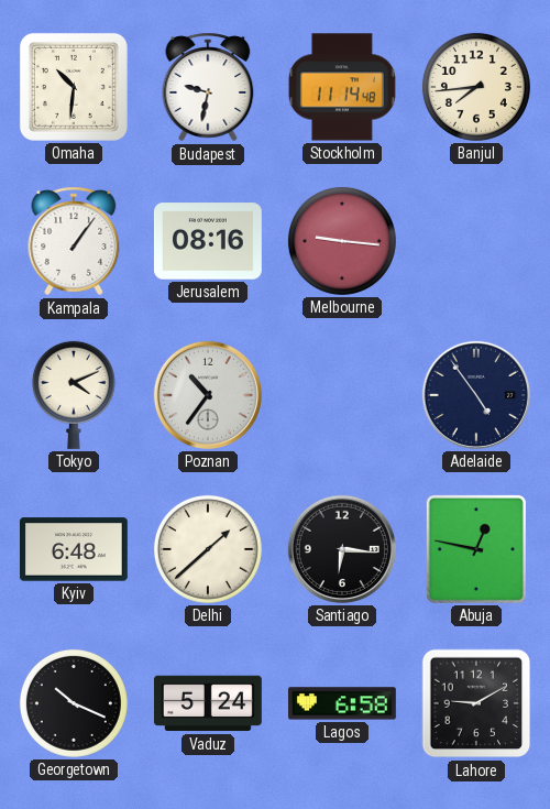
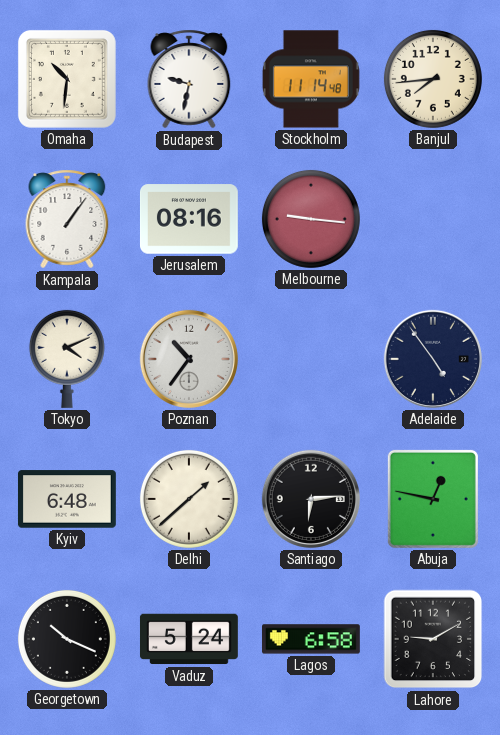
Santiago: 6:16 -> 6:14
